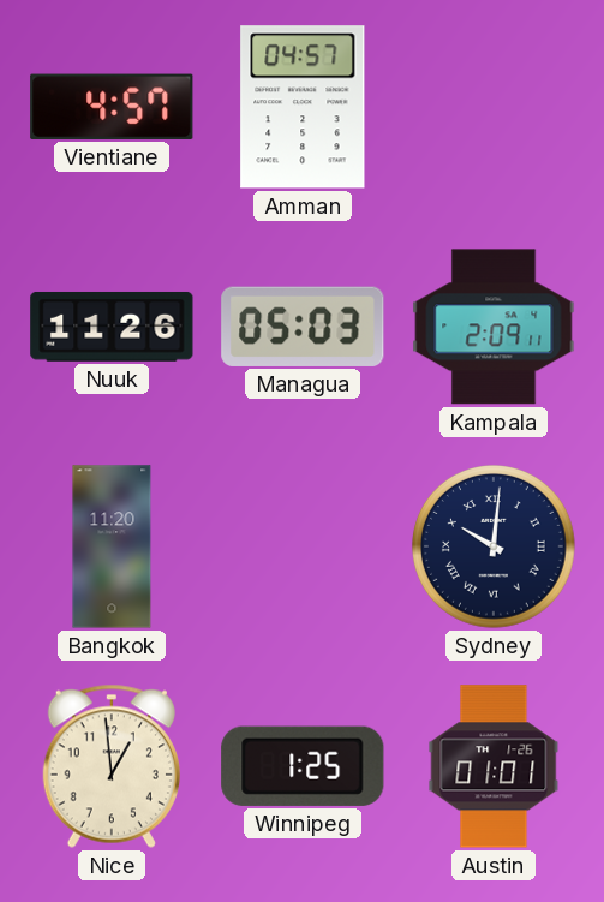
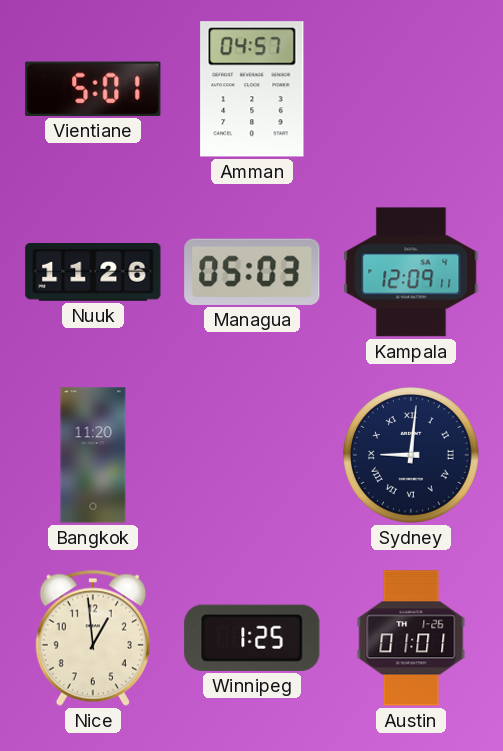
Vientiane: 4:57 -> 5:01
Kampala: 2:09 -> 12:09
Sydney: 10:01 -> 9:01
